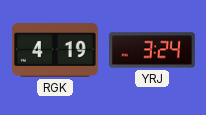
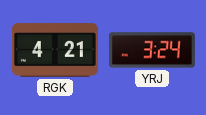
RGK: 4:19 -> 4:21
